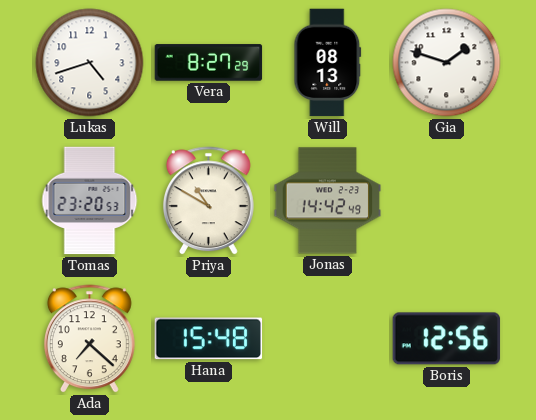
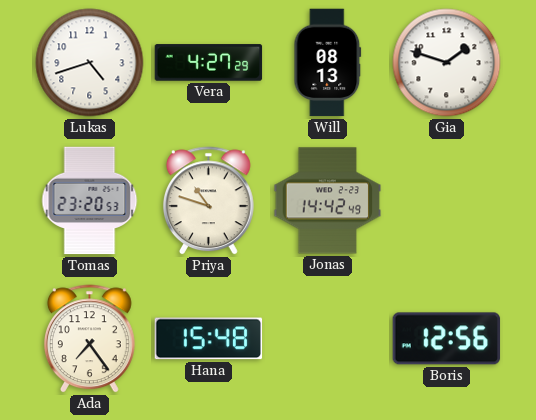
Vera: 8:27 -> 4:27
Priya: 10:50 -> 10:48
Ada: 7:22 -> 7:24
